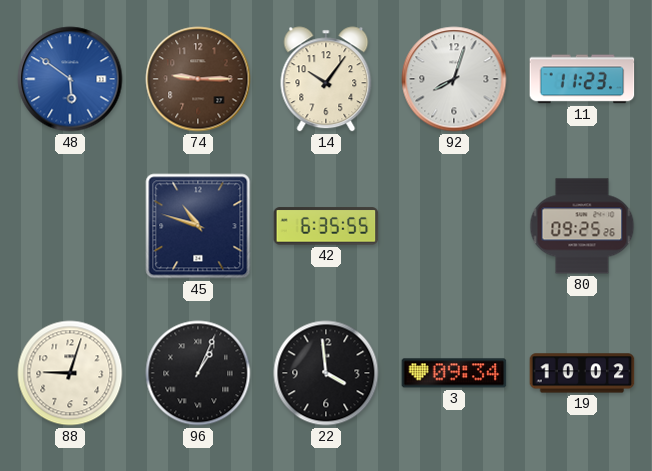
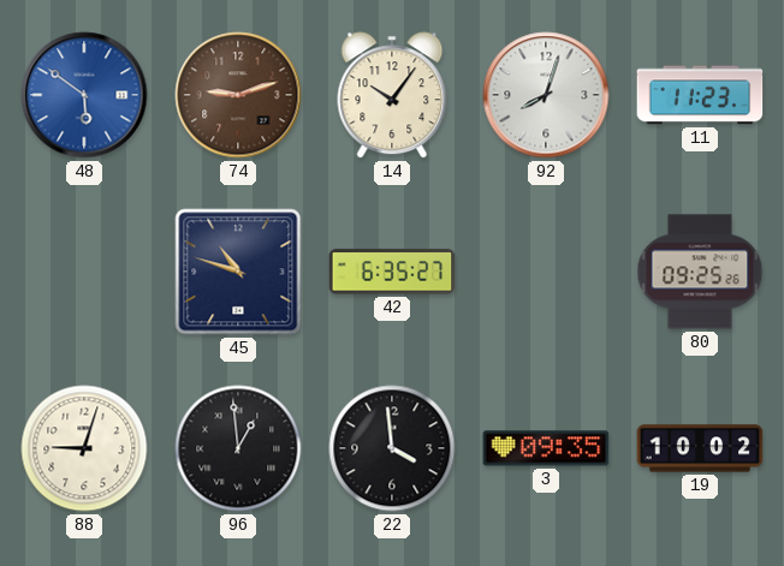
74: 9:15 -> 9:12
42: 6:35:55 -> 6:35:27
96: 1:04 -> 12:59
3: 09:34 -> 09:35
